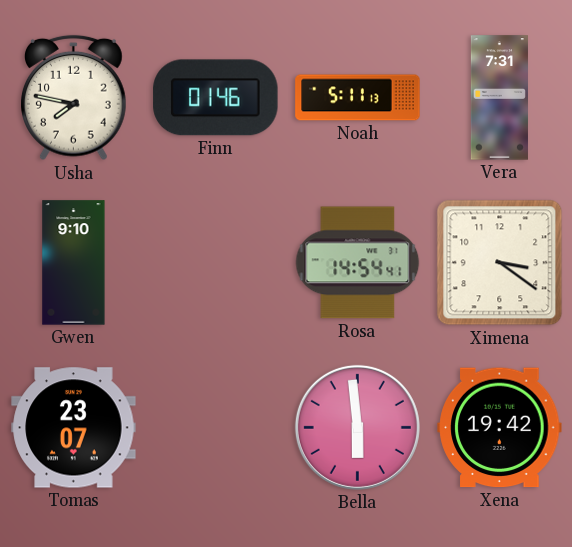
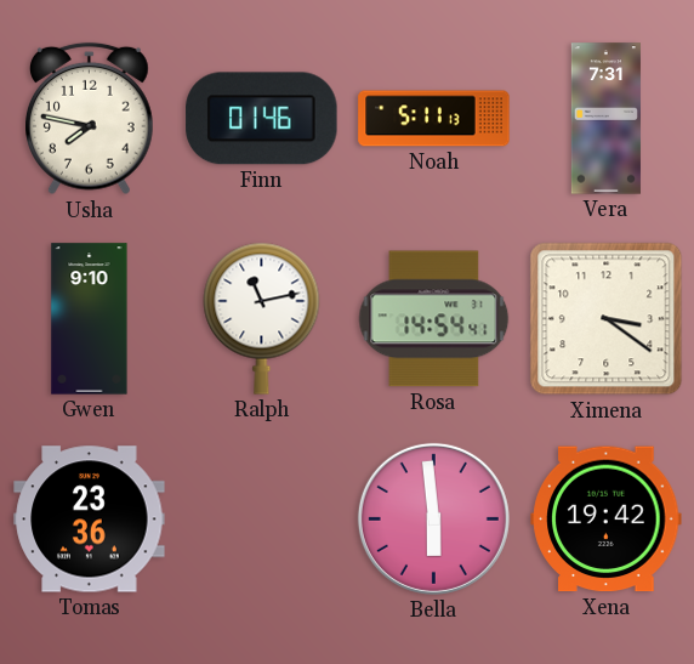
Ralph: none -> 11:13
Tomas: 23:07 -> 23:36
